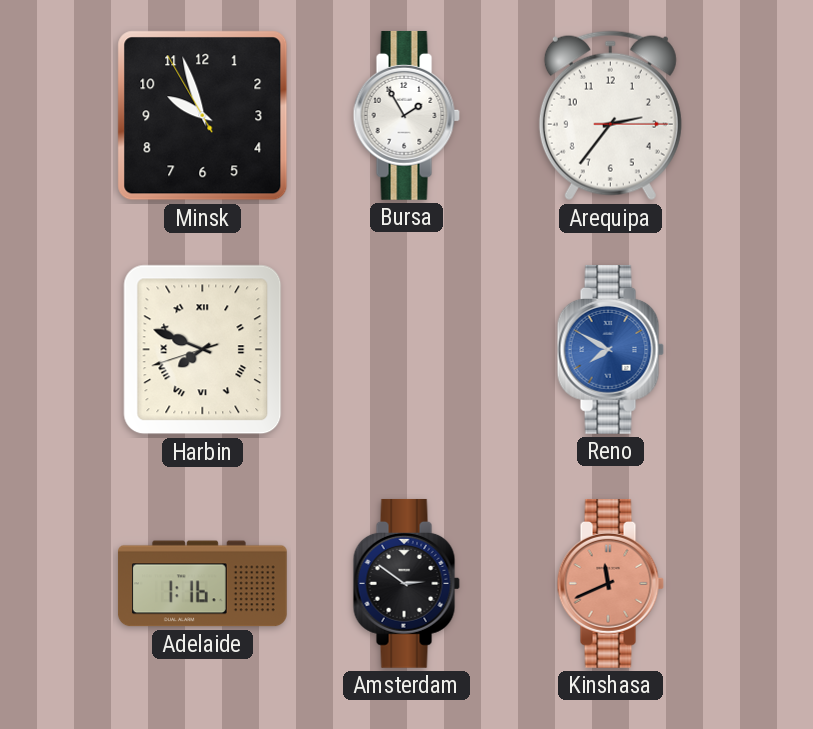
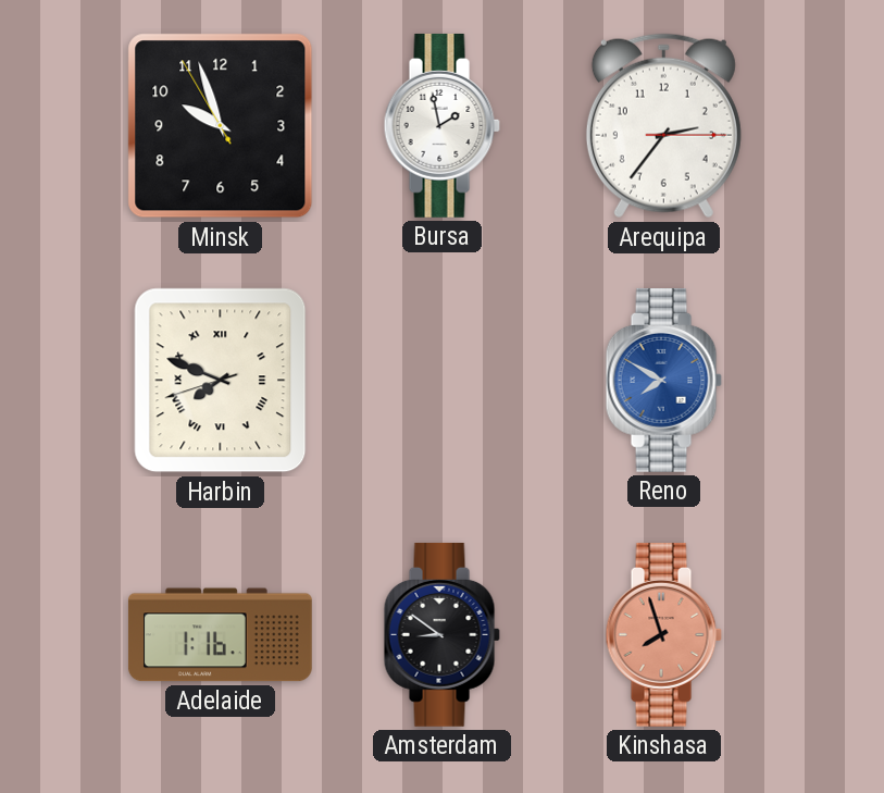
Bursa: 1:55 -> 1:58
Amsterdam: 2:51 -> 8:51
Kinshasa: 11:41 -> 7:57
